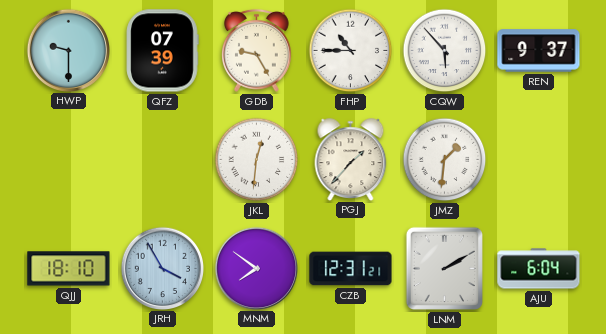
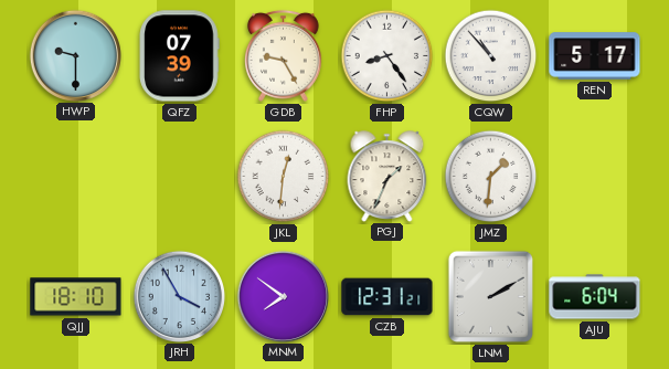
FHP: 10:45 -> 8:24
CQW: 5:53 -> 10:53
REN: 9:37 -> 5:17
PGJ: 1:37 -> 1:34
